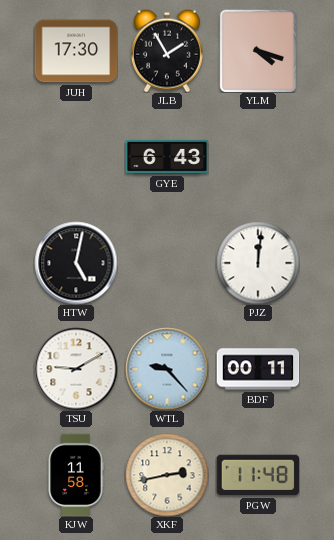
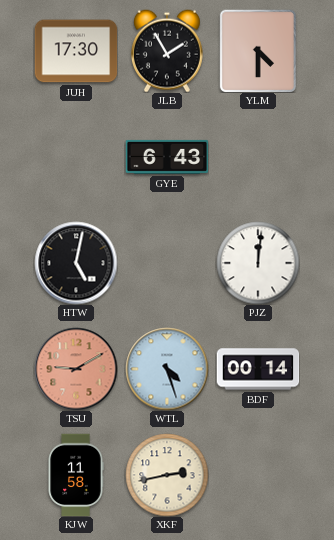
YLM: 4:18 -> 4:30
TSU dial: white -> salmon
WTL: 9:23 -> 4:27
BDF: 00:11 -> 00:14
PGW: 11:48 -> none
